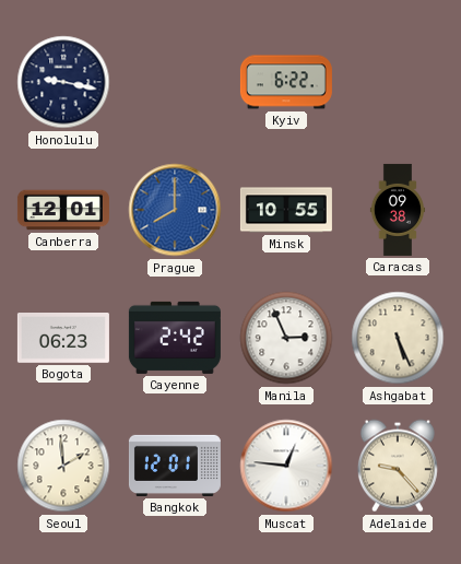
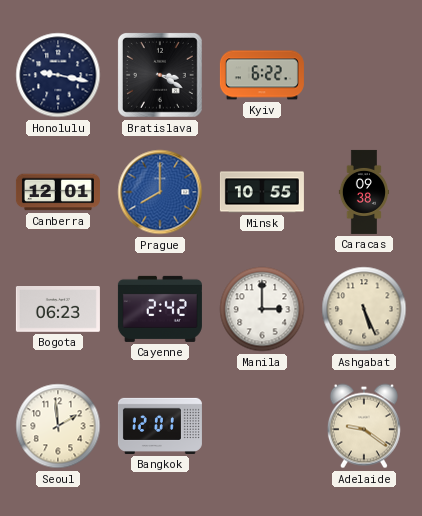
Bratislava: none -> 3:20
Manila: 2:56 -> 3:00
Muscat: 12:46 -> none
Adelaide: 9:23 -> 9:21
